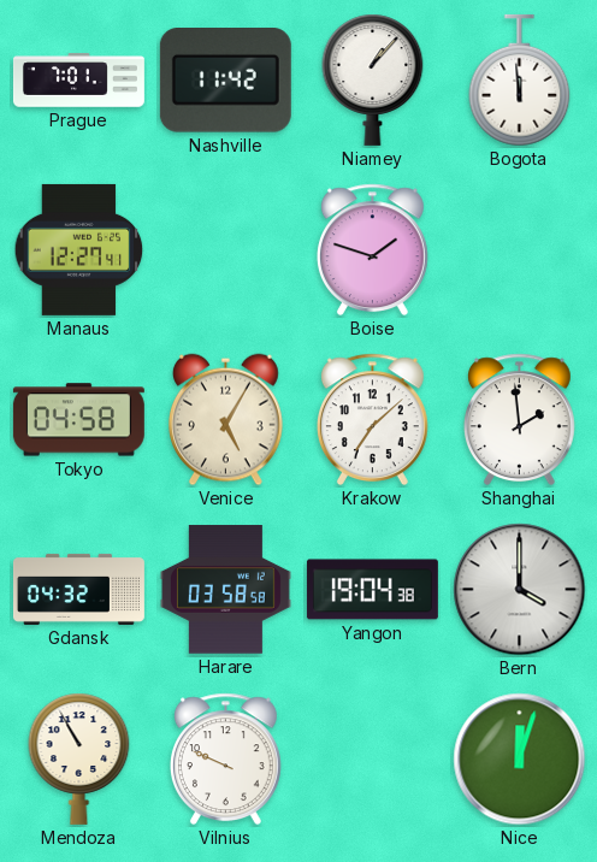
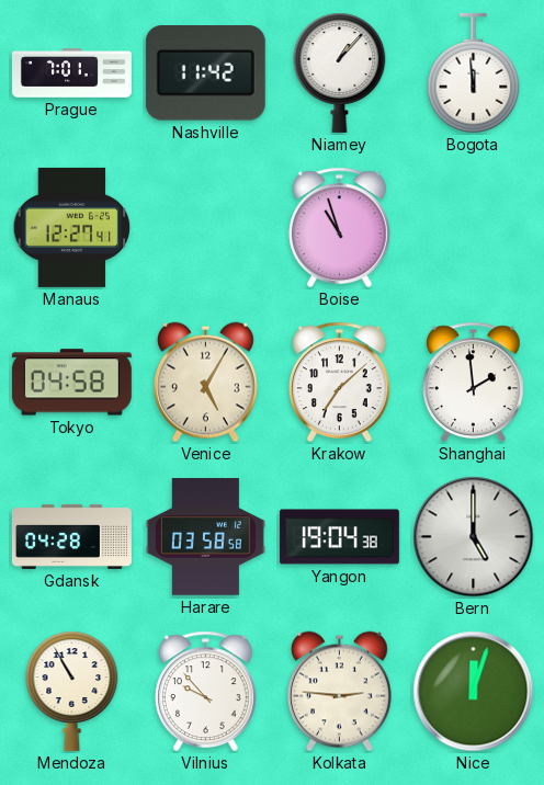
Boise: 1:48 -> 10:57
Gdansk: 04:32 -> 04:28
Bern: 4:00 -> 5:00
Vilnius: 9:49 -> 9:53
Kolkata: none -> 2:46
